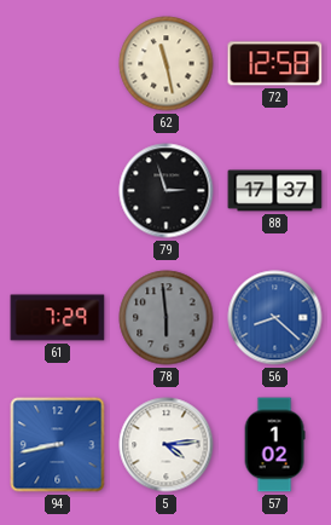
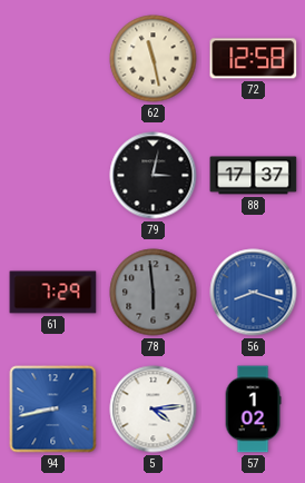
79: 2:57 -> 3:02
56: 8:22 -> 8:18
